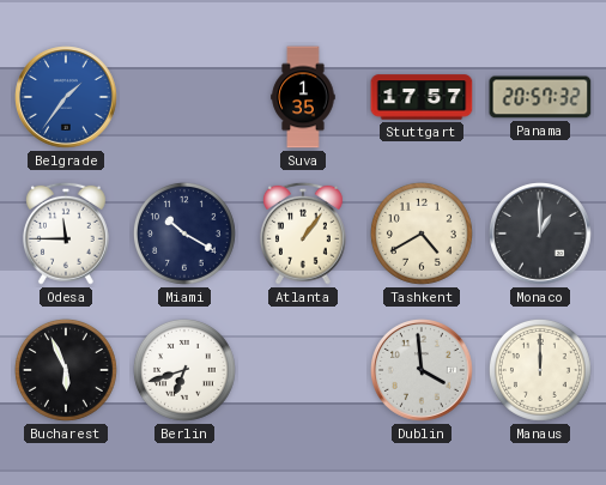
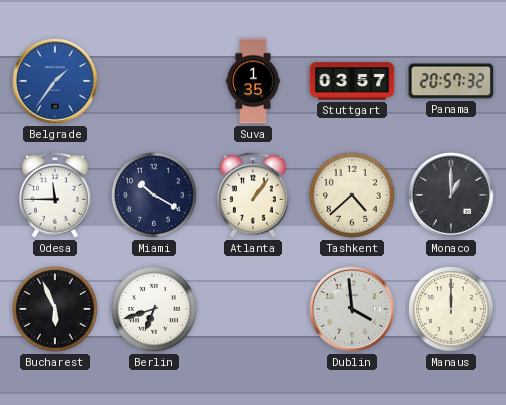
Stuttgart: 17:57 -> 03:57
Tashkent: 4:40 -> 4:38
